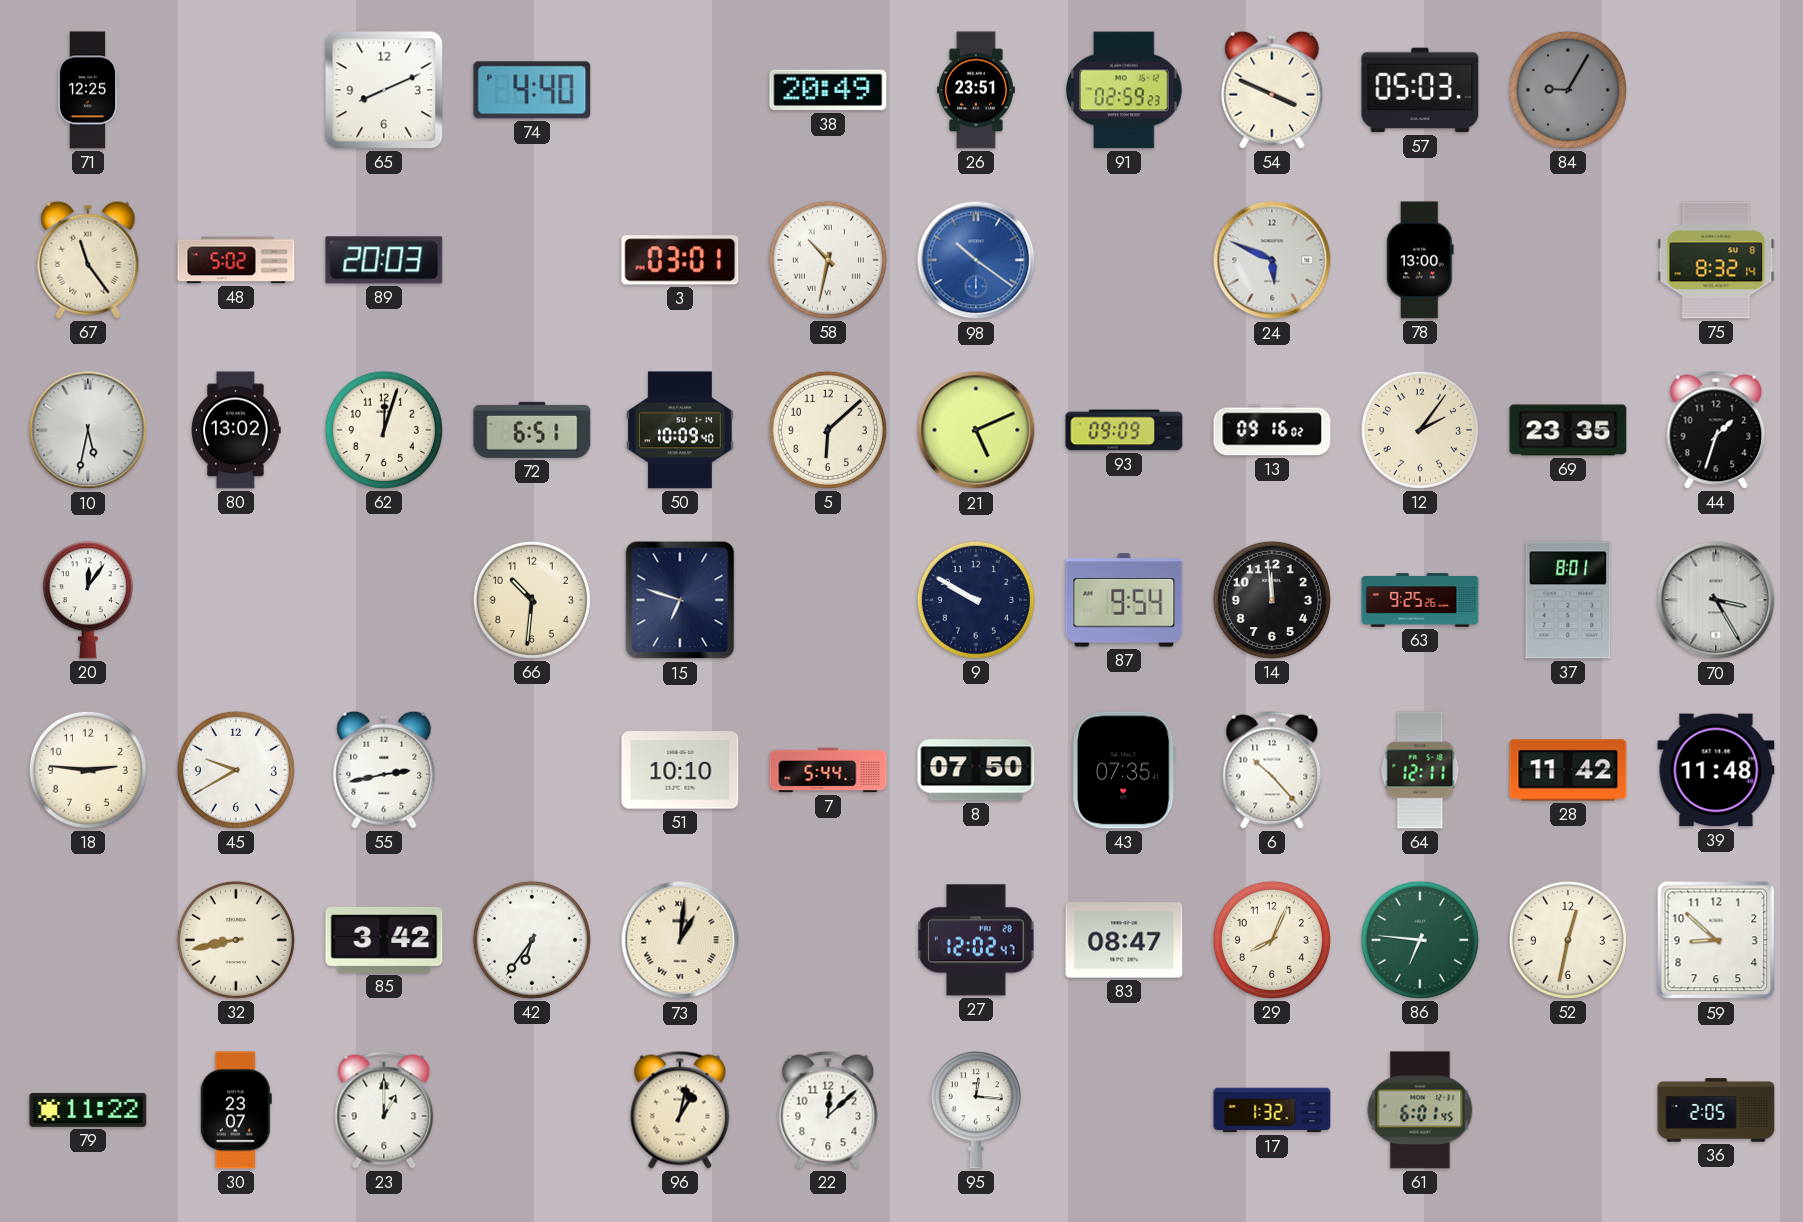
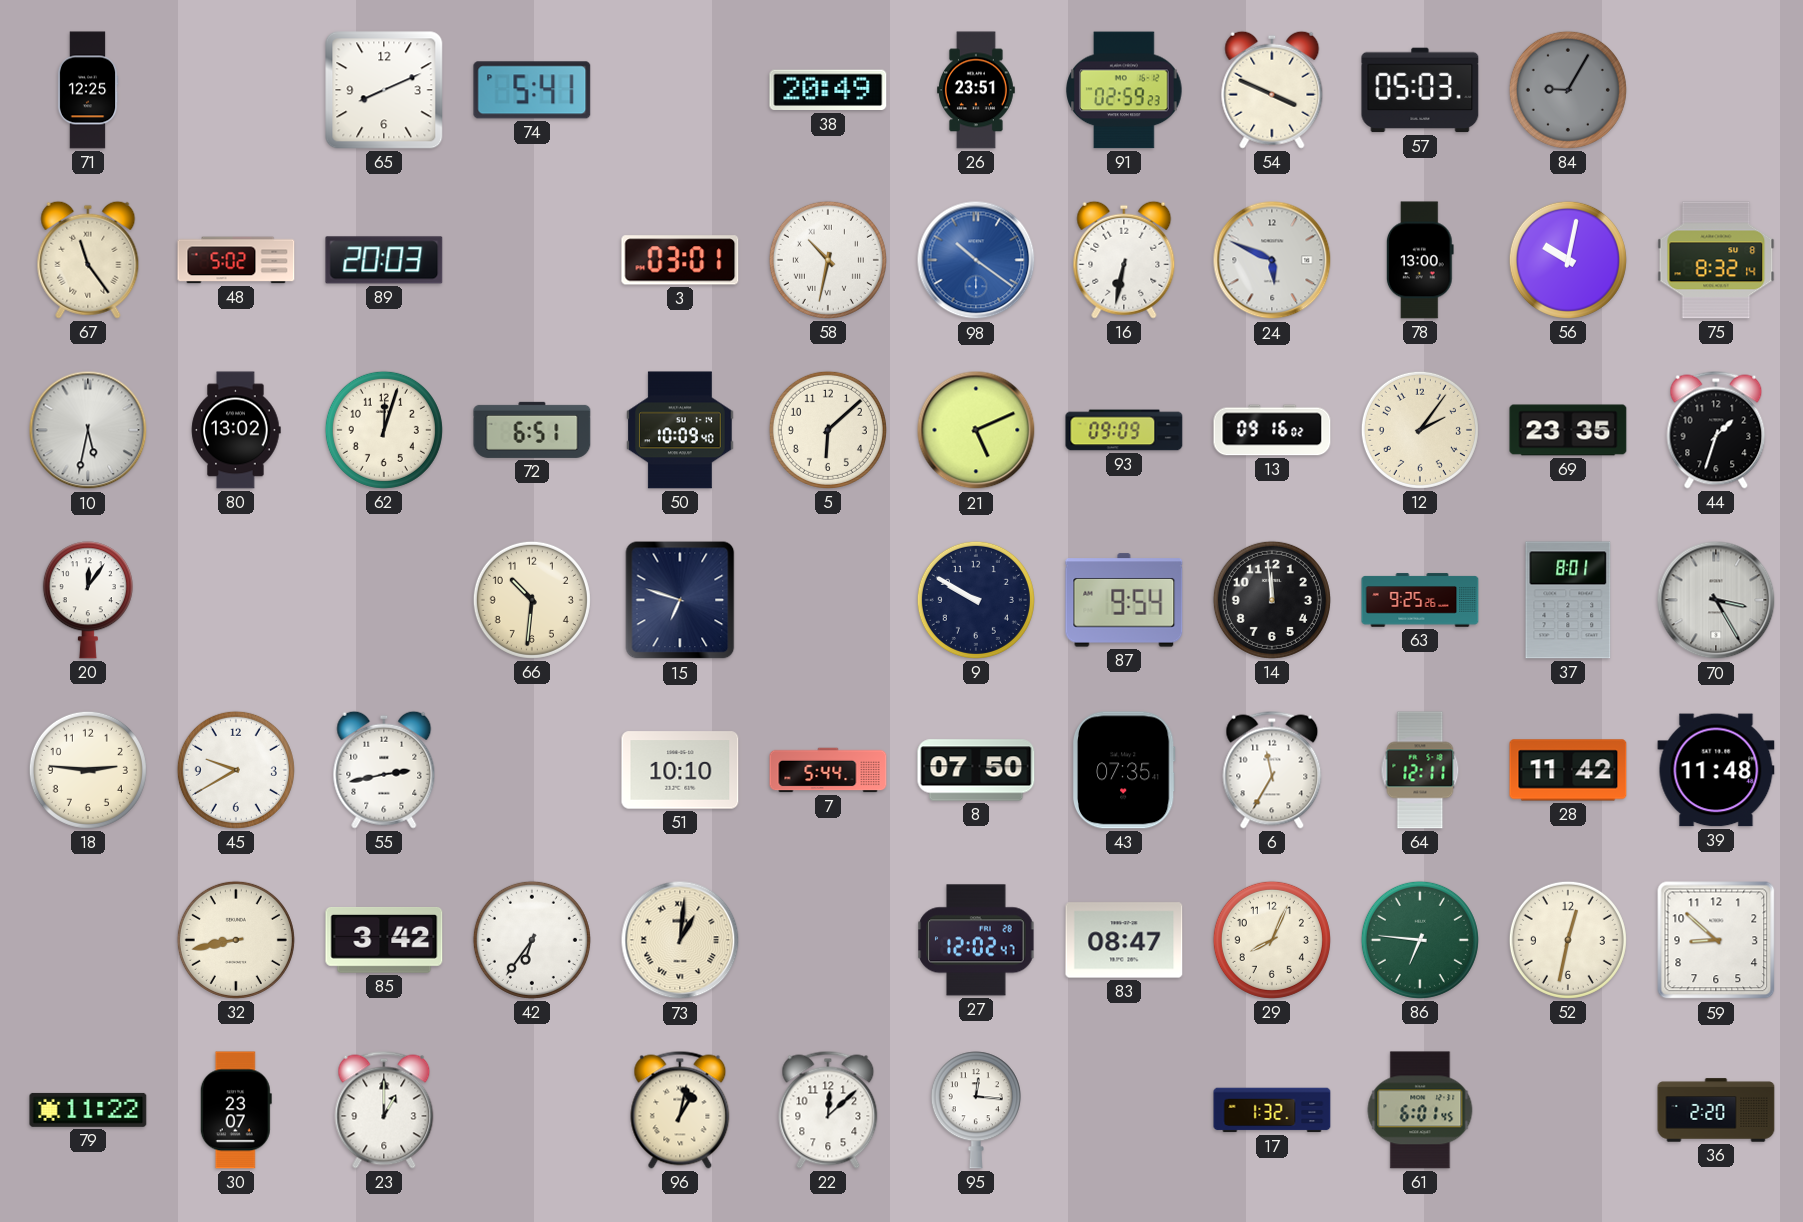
74: 4:40 -> 5:41
16: none -> 6:32
56: none -> 10:02
6: 10:23 -> 11:35
36: 2:05 -> 2:20
